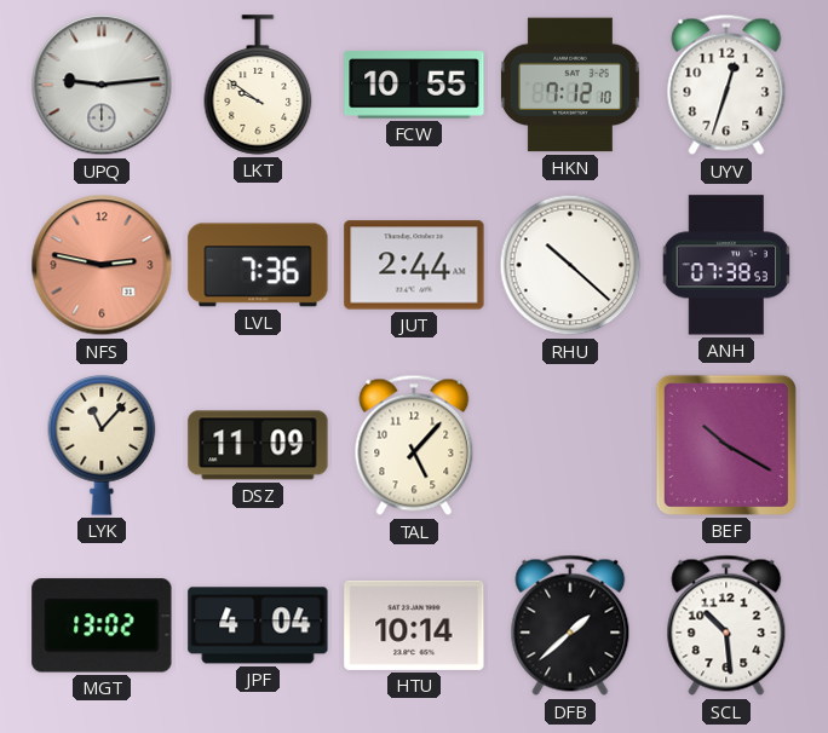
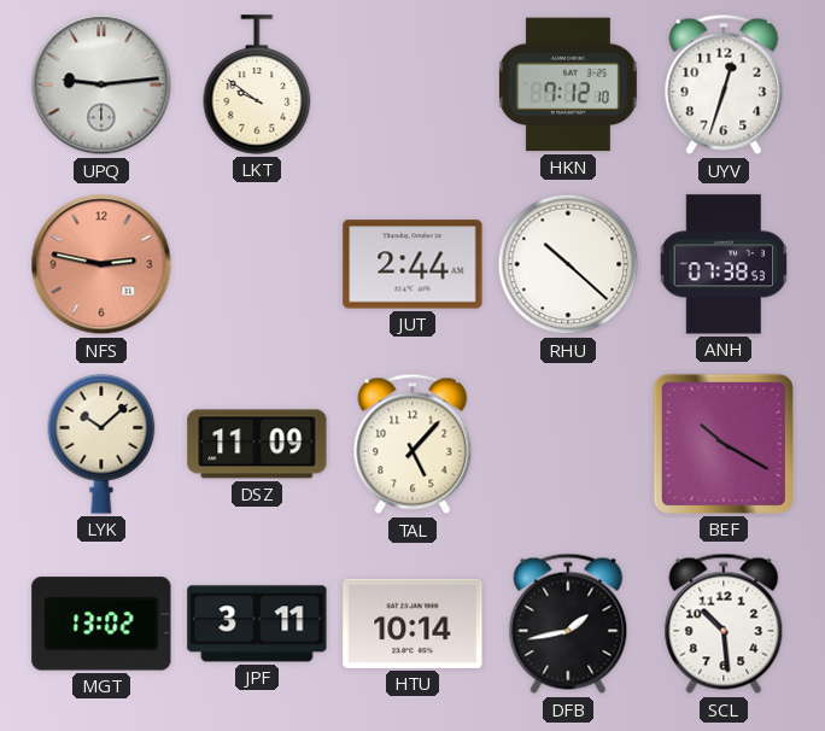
FCW: 10:55 -> none
LVL: 7:36 -> none
LYK: 11:07 -> 10:08
JPF: 4:04 -> 3:11
DFB: 1:38 -> 1:43
